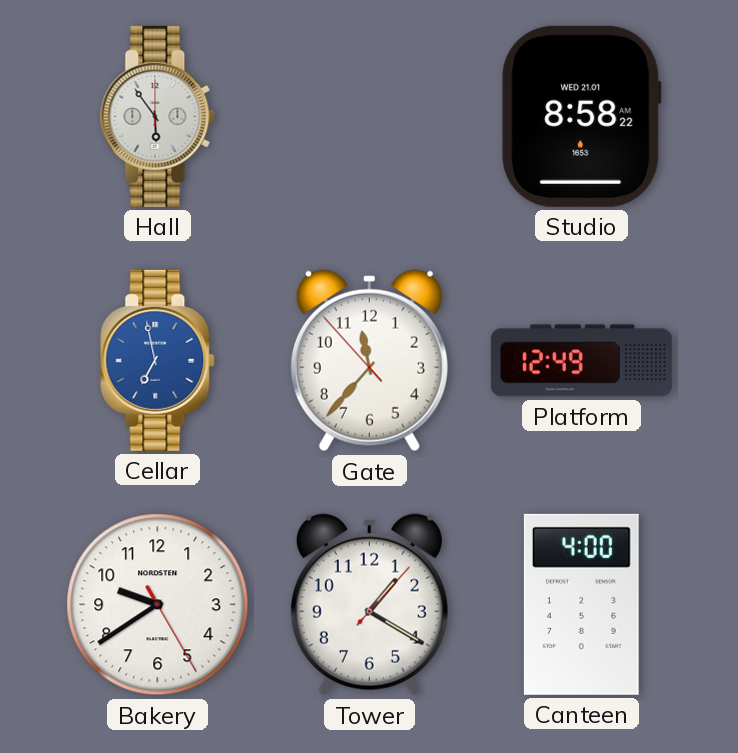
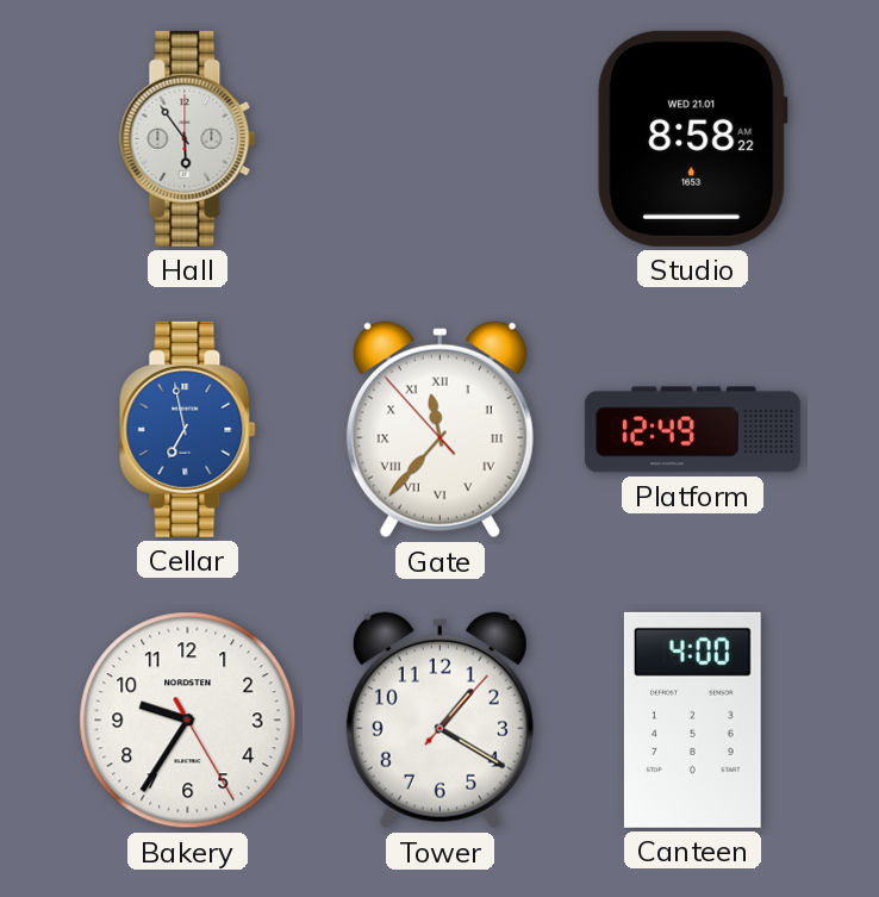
Gate numerals: Arabic -> Roman
Bakery: 9:39 -> 9:35
